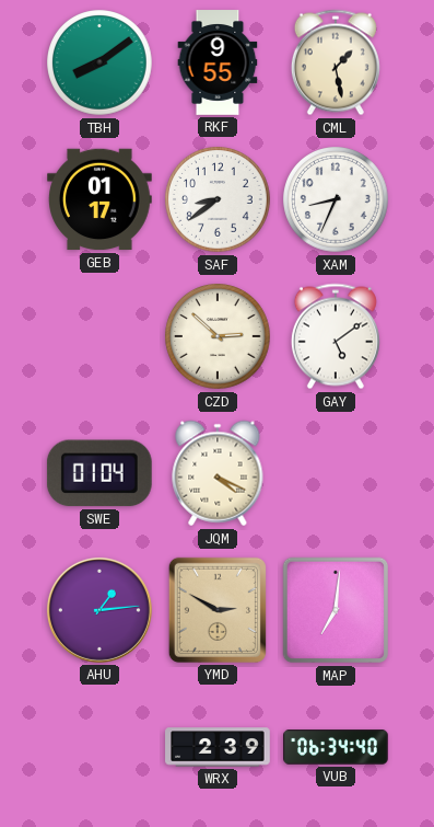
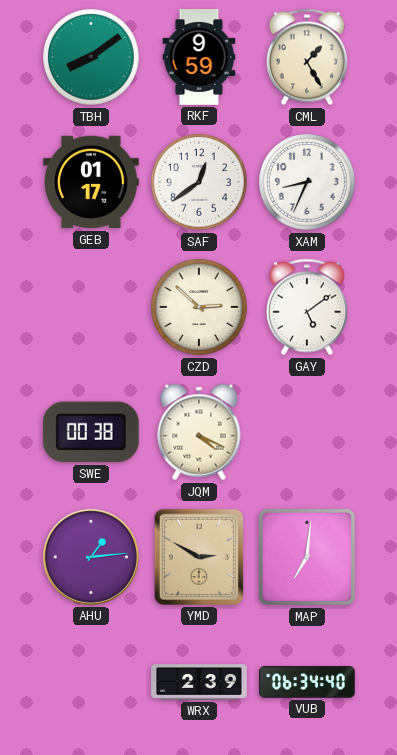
RKF: 9:55 -> 9:59
CML: 1:28 -> 1:25
SAF: 8:39 -> 12:39
SWE: 01:04 -> 00:38
